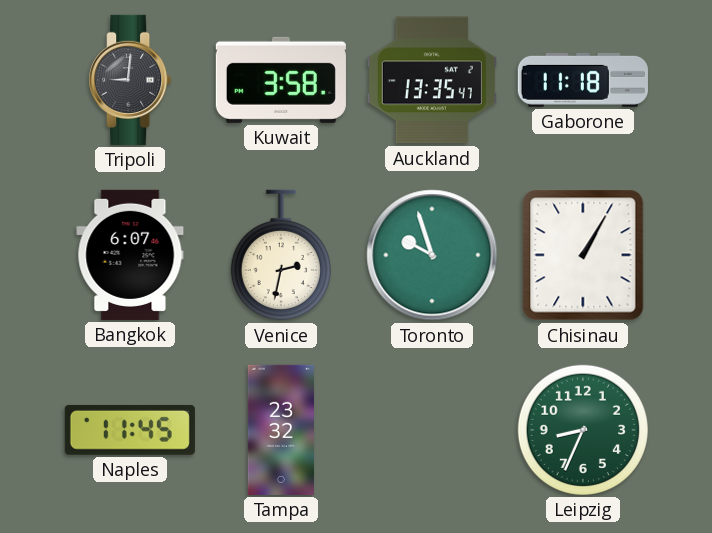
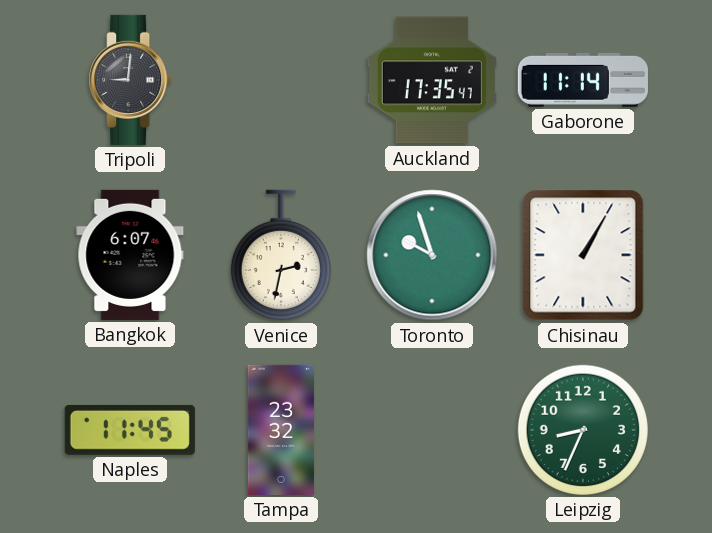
Kuwait: 3:58 -> none
Auckland: 13:35 -> 17:35
Gaborone: 11:18 -> 11:14
